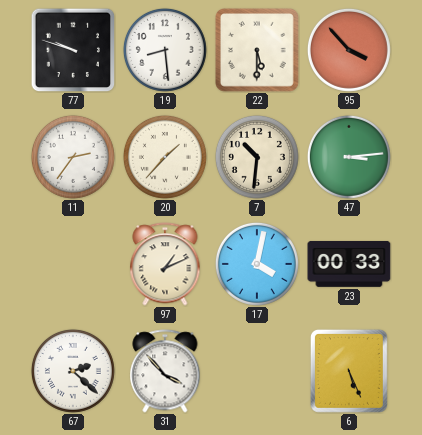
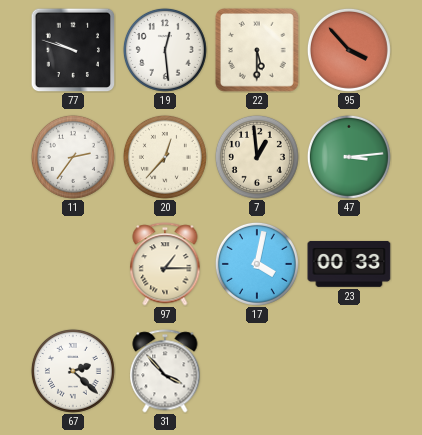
19: 8:29 -> 12:29
20: 1:37 -> 12:37
7: 10:31 -> 12:59
97: 1:11 -> 1:15
6: 5:26 -> none
